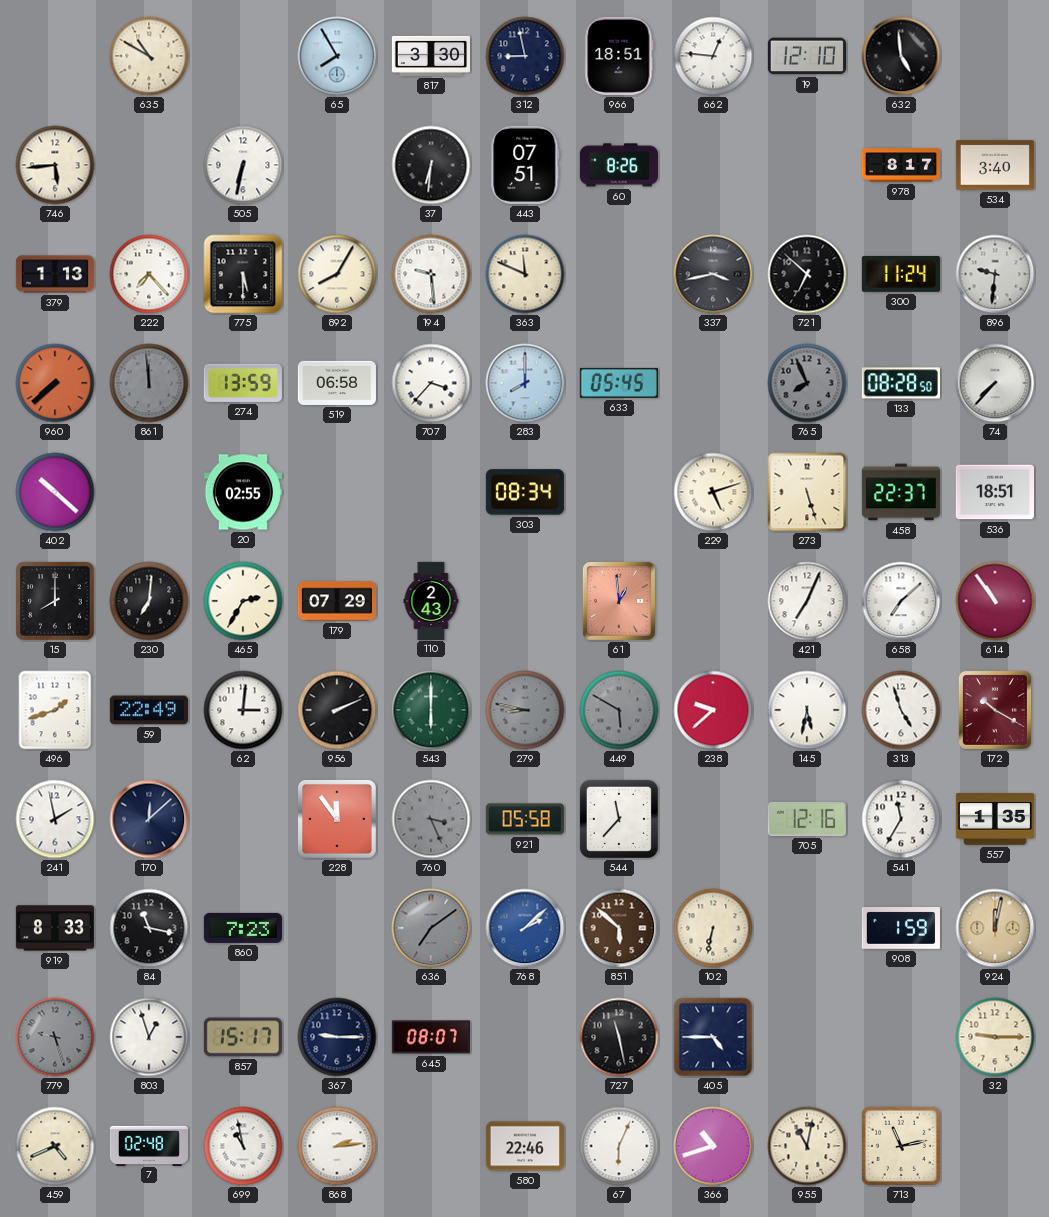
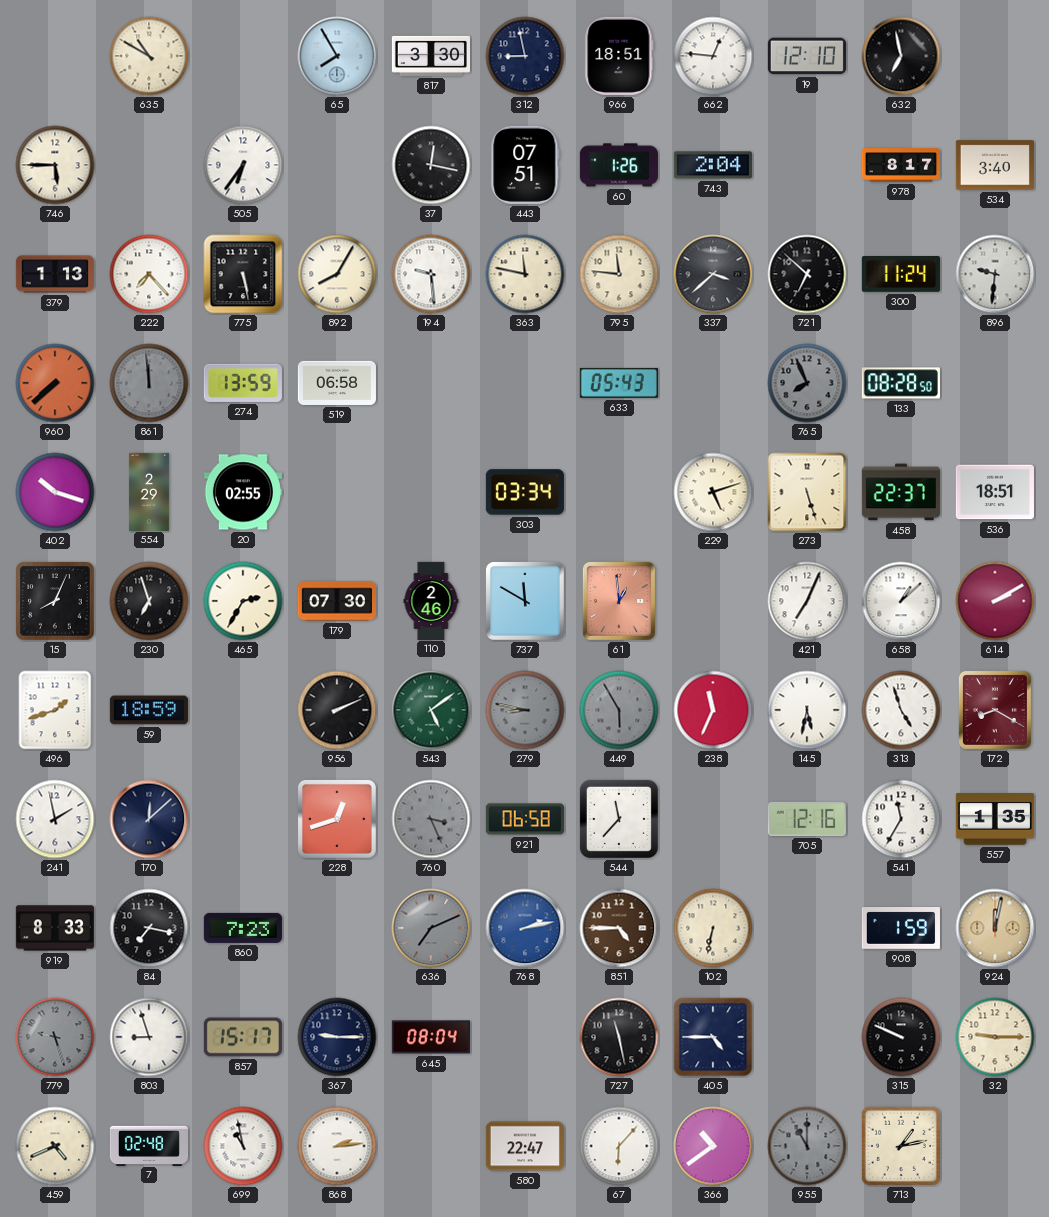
632: 4:59 -> 6:58
746: 5:44 -> 5:45
505: 6:32 -> 6:36
37: 6:31 -> 12:17
60: 8:26 -> 1:26
743: none -> 2:04
775: 5:30 -> 5:28
363: 11:49 -> 11:47
795: none -> 11:46
337: 3:43 -> 3:38
707: 3:37 -> none
283: 8:00 -> none
633: 05:45 -> 05:43
74: 7:37 -> none
402: 10:22 -> 10:18
554: none -> 2:29
303: 08:34 -> 03:34
15: 8:00 -> 8:04
230: 7:01 -> 6:57
179: 07:29 -> 07:30
110: 2:43 -> 2:46
737: none -> 11:50
658: 7:08 -> 1:08
614: 10:54 -> 2:10
59: 22:49 -> 18:59
62: 3:01 -> none
543: 6:00 -> 5:09
449: 5:50 -> 5:55
238: 9:38 -> 11:34
172: 10:20 -> 8:20
228: 11:54 -> 12:42
921: 05:58 -> 06:58
84: 11:17 -> 7:17
636: 7:09 -> 7:11
768: 2:08 -> 2:13
851: 5:52 -> 4:45
803: 12:57 -> 8:57
645: 08:07 -> 08:04
315: none -> 9:49
580: 22:46 -> 22:47
67: 6:04 -> 6:07
366: 10:42 -> 10:39
955: 11:02 -> 11:00
955 dial: cream -> grey
713: 11:13 -> 1:13
